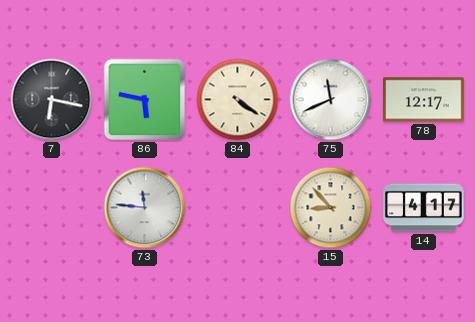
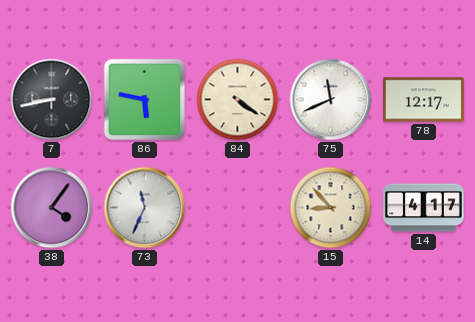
7: 6:17 -> 8:43
38: none -> 4:06
73: 11:46 -> 11:34
